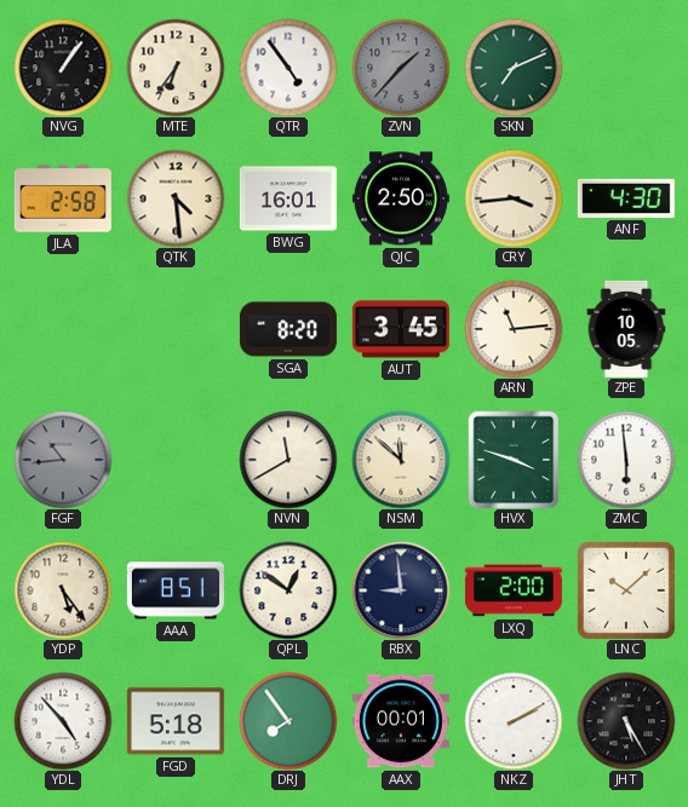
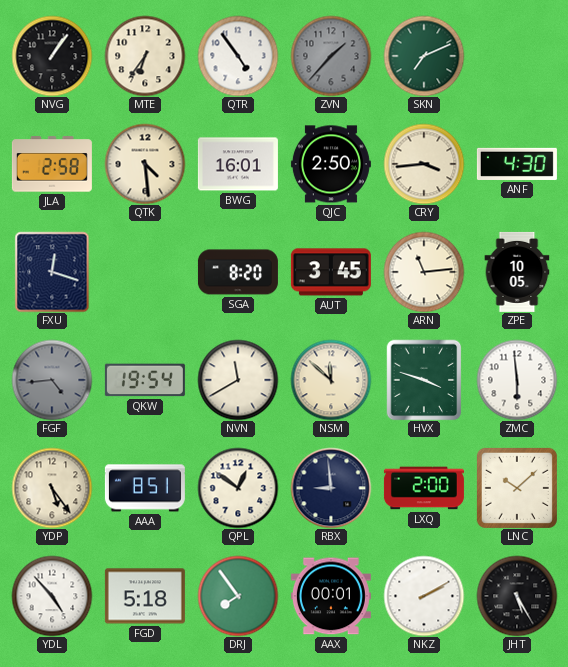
FXU: none -> 12:18
FGF: 10:44 -> 4:44
QKW: none -> 19:54
